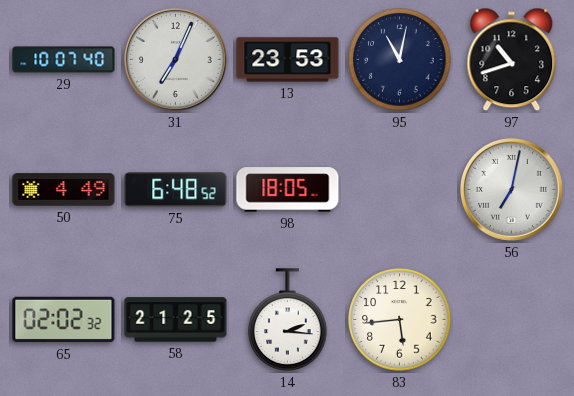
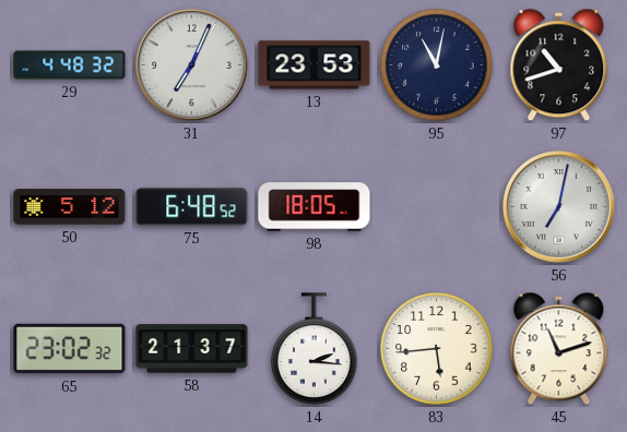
29: 10:07 -> 4:48
50: 4:49 -> 5:12
65: 02:02 -> 23:02
58: 21:25 -> 21:37
45: none -> 11:12
